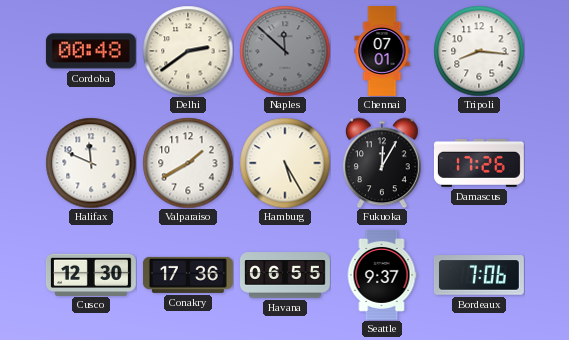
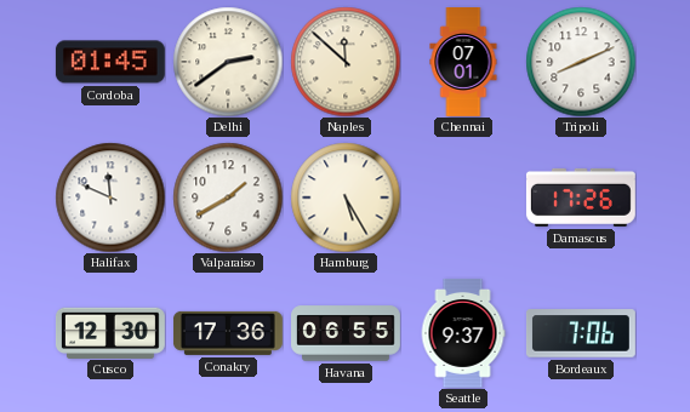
Cordoba: 00:48 -> 01:45
Naples dial: grey -> cream
Tripoli: 8:16 -> 8:11
Fukuoka: 12:05 -> none
